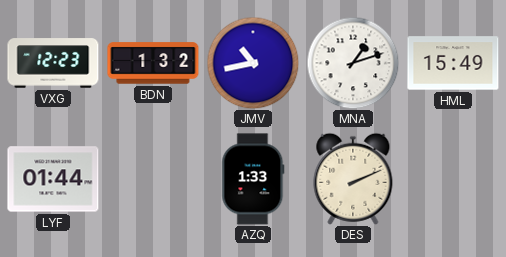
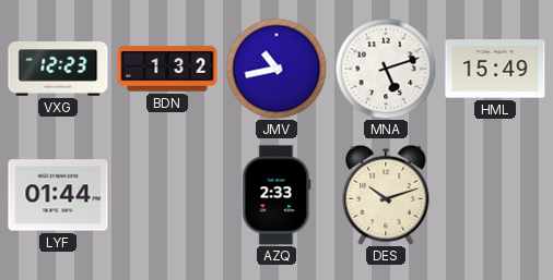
MNA: 1:12 -> 5:12
AZQ: 1:33 -> 2:33
DES: 2:11 -> 10:12
